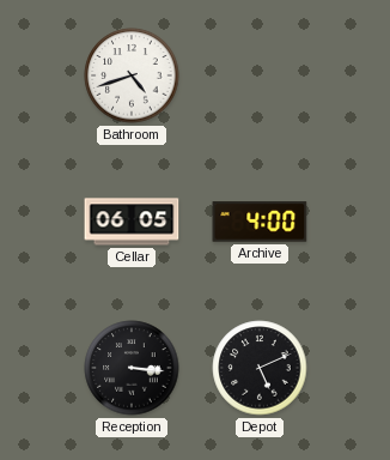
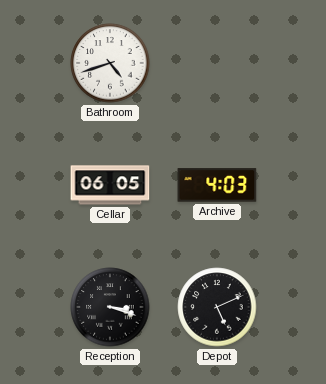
Archive: 4:00 -> 4:03
Reception: 3:16 -> 3:18
